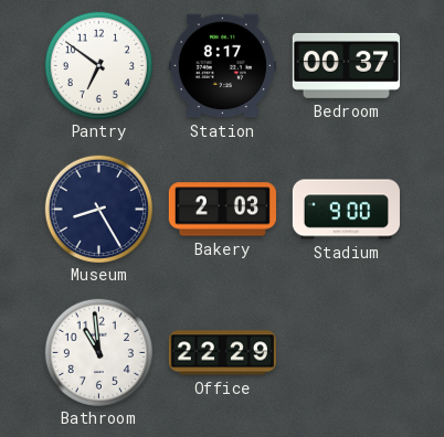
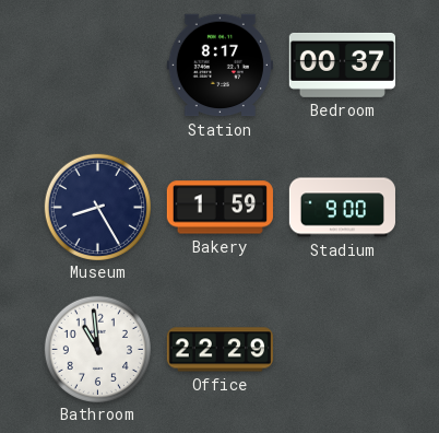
Pantry: 6:51 -> none
Bakery: 2:03 -> 1:59
